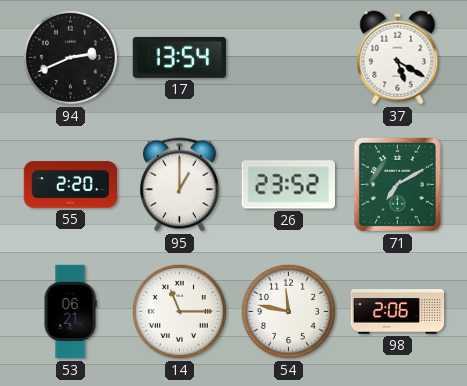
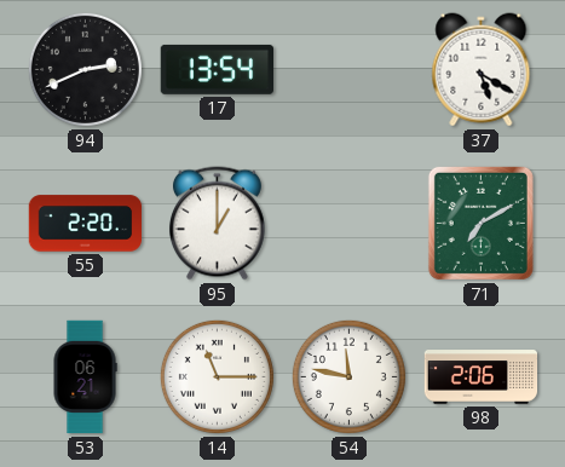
26: 23:52 -> none
